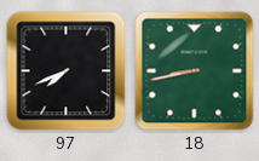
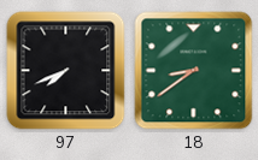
18: 8:43 -> 8:39
